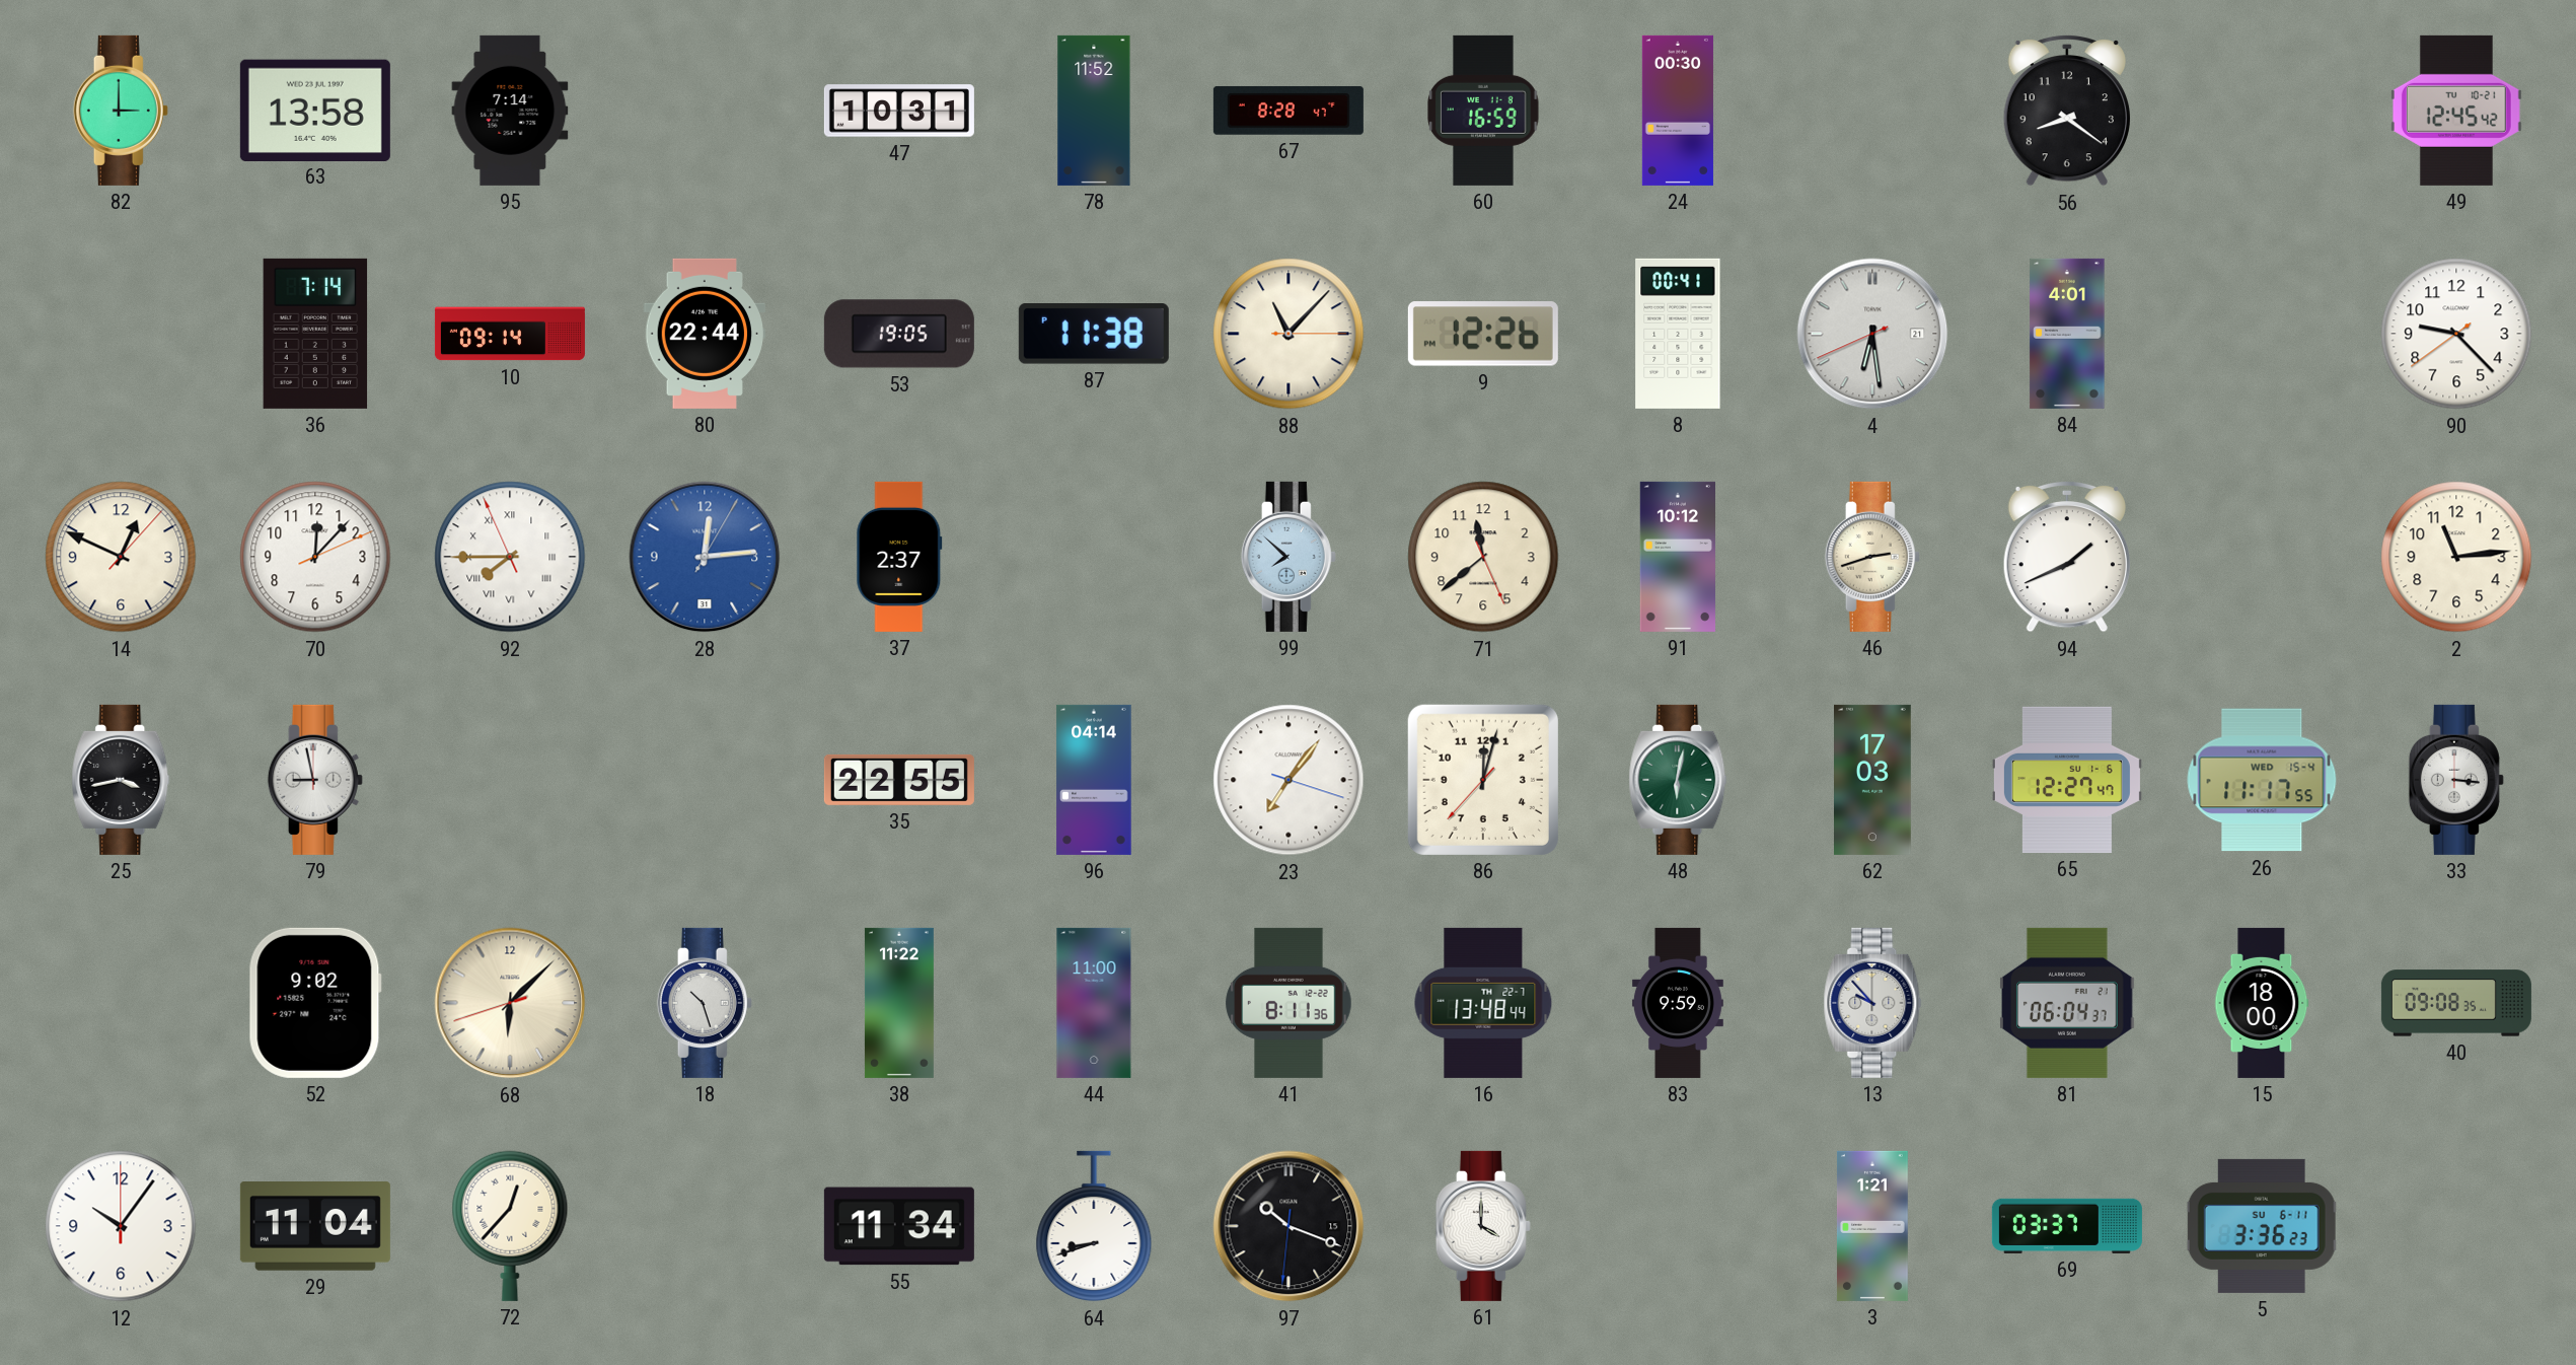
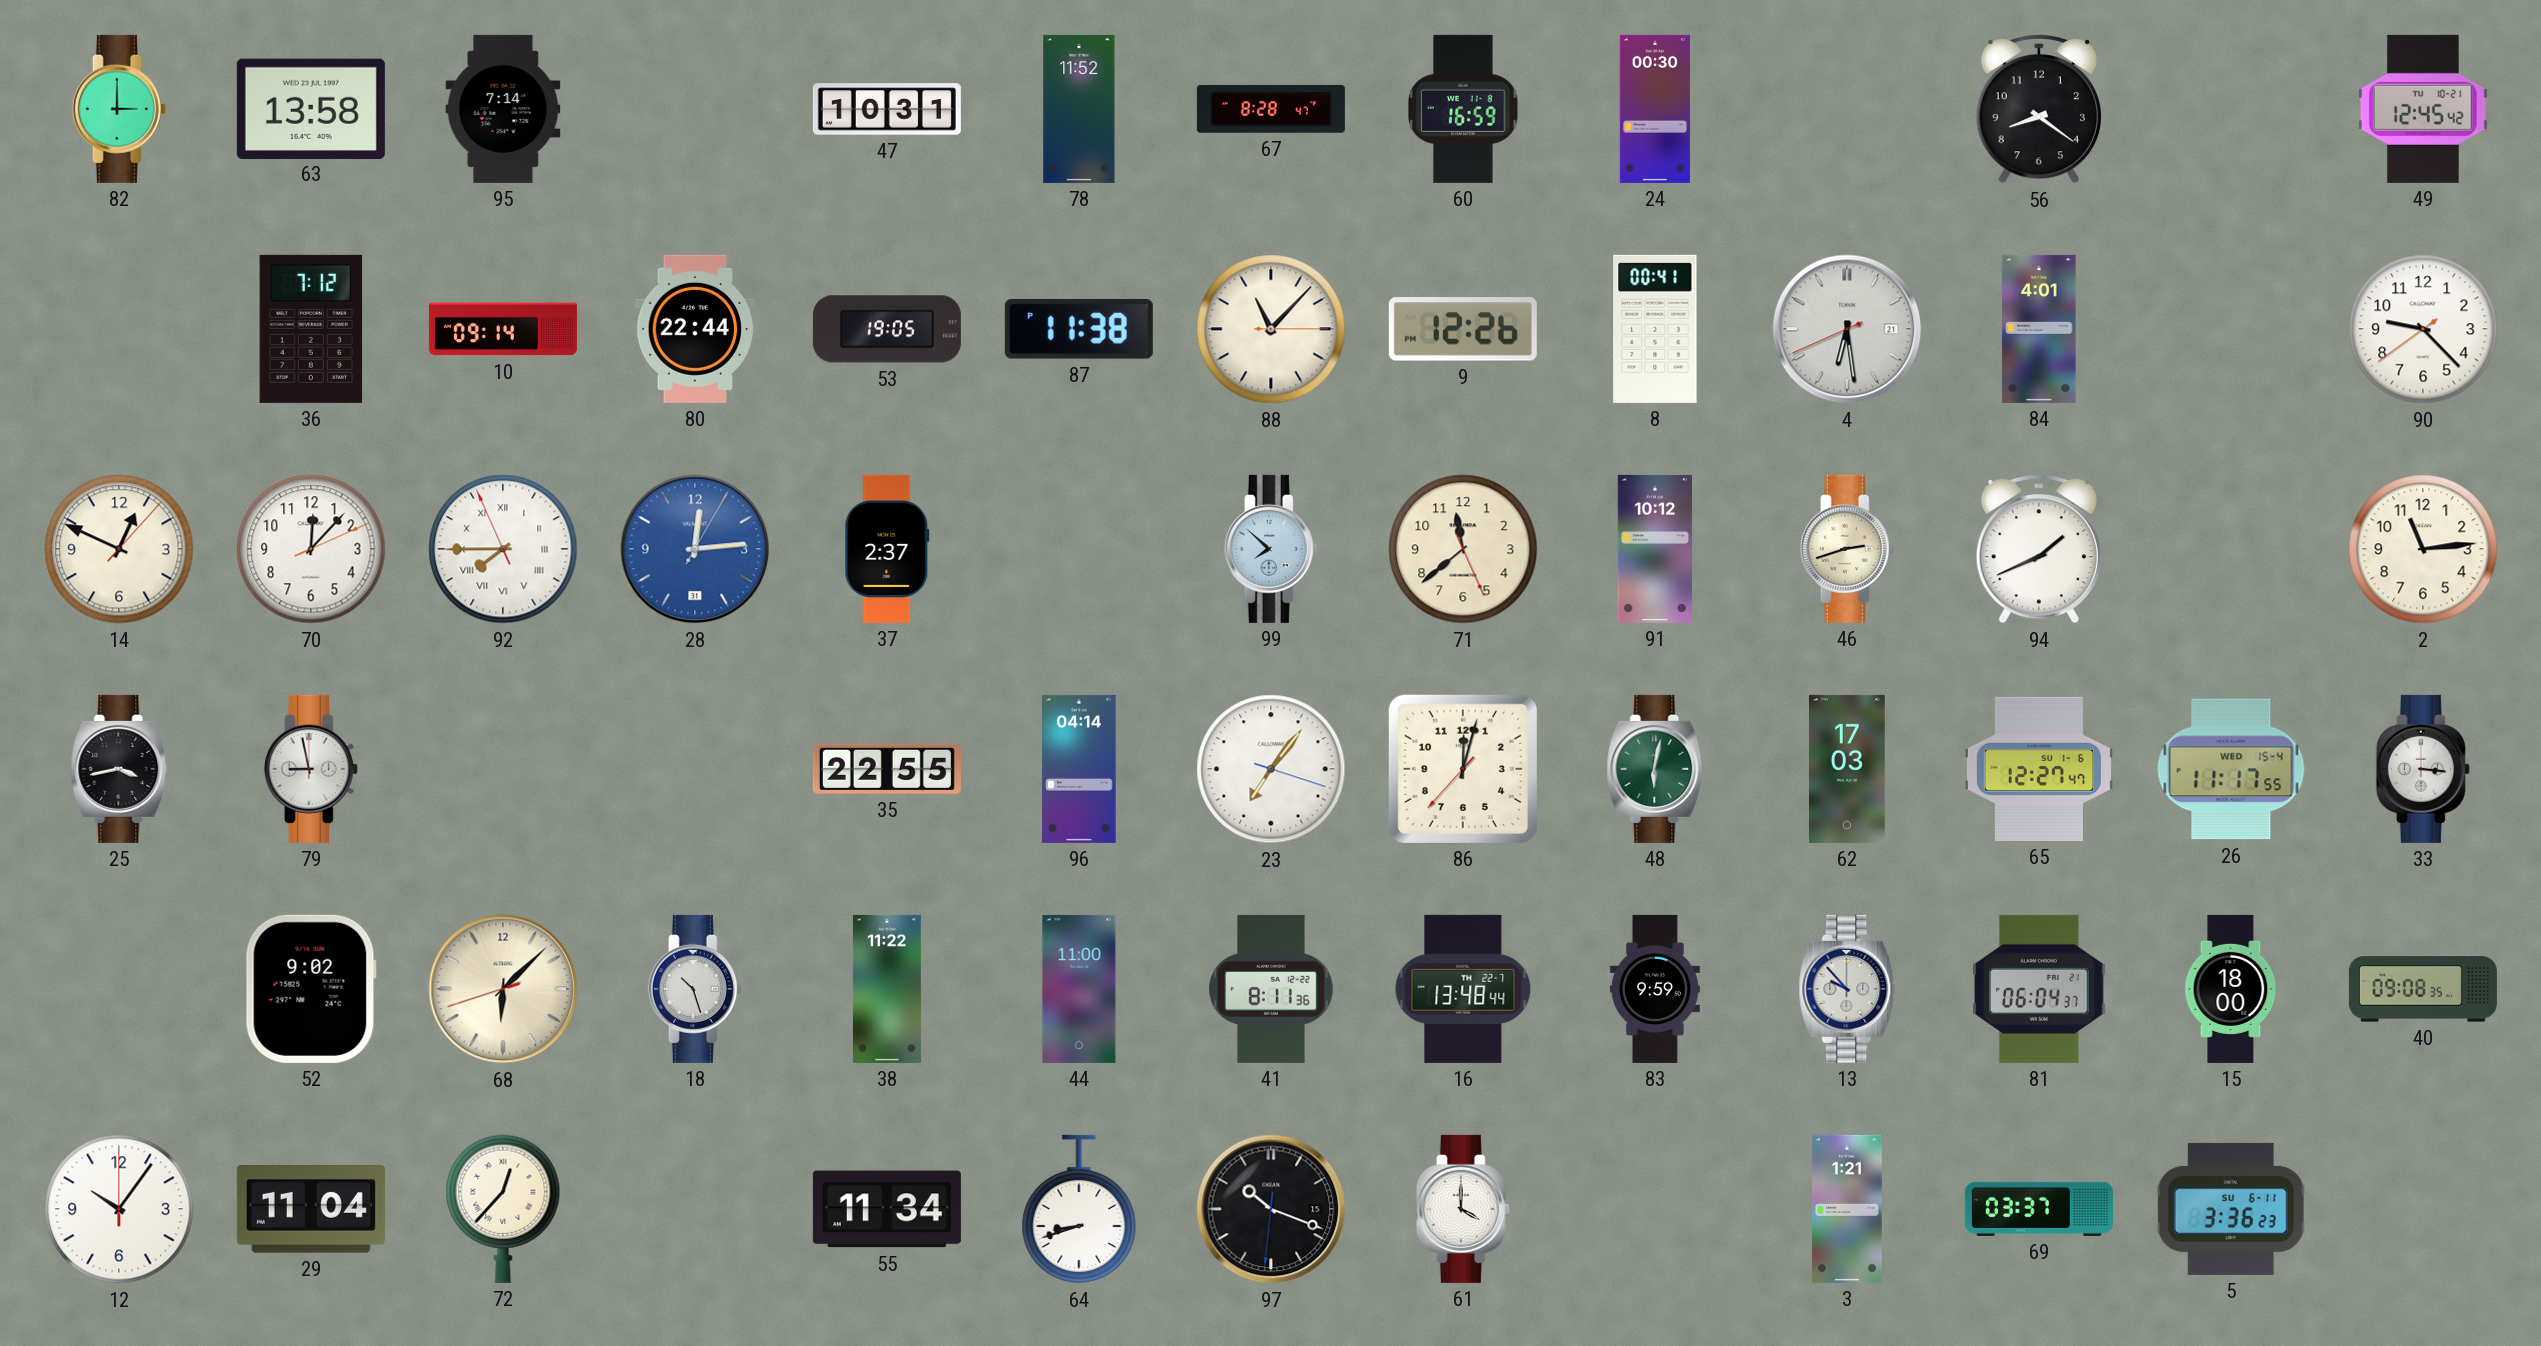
36: 7:14 -> 7:12
